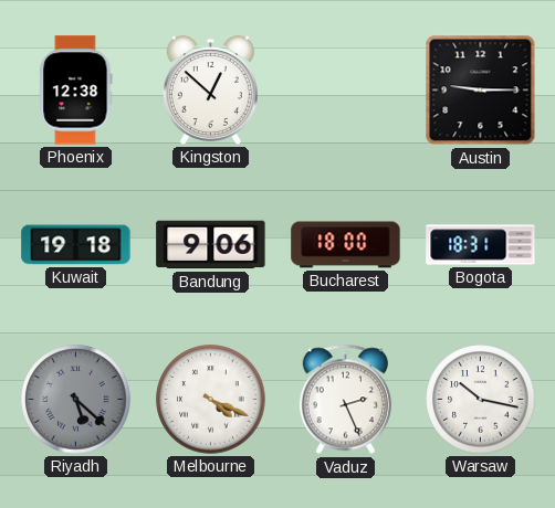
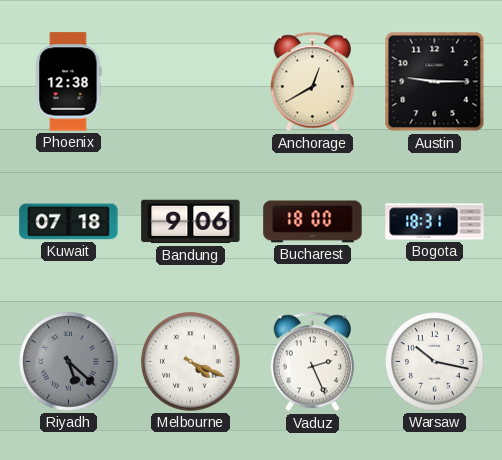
Kingston: 12:52 -> none
Anchorage: none -> 12:40
Kuwait: 19:18 -> 07:18
